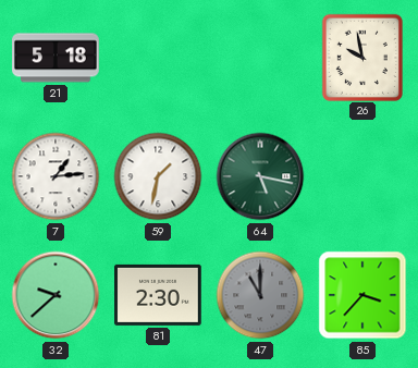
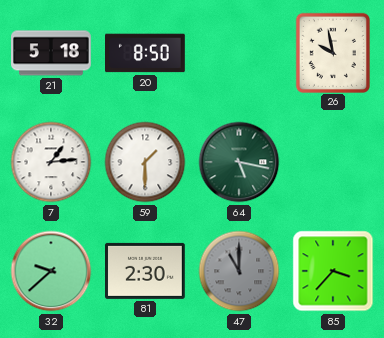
20: none -> 8:50
59: 1:32 -> 1:30
